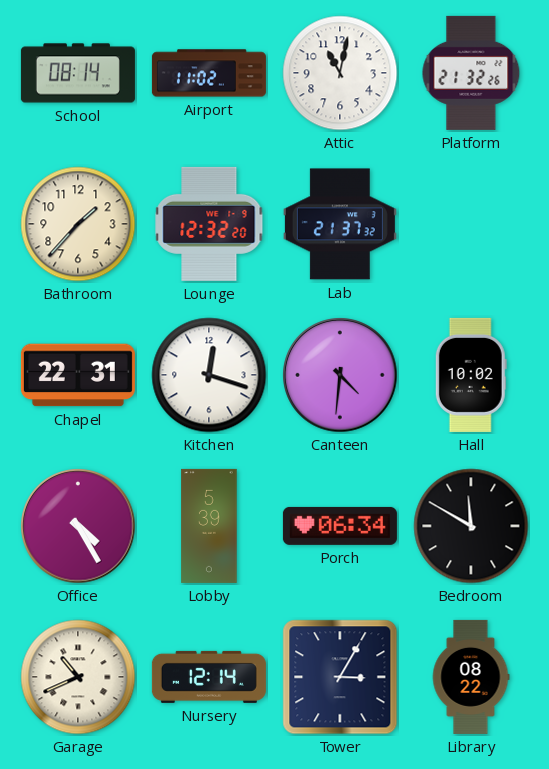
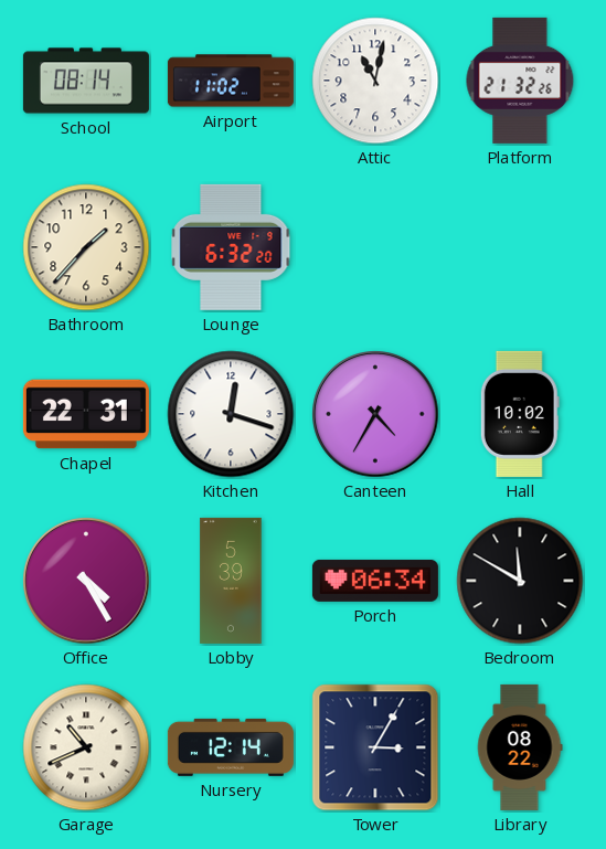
Lounge: 12:32 -> 6:32
Lab: 21:37 -> none
Canteen: 4:31 -> 4:35
